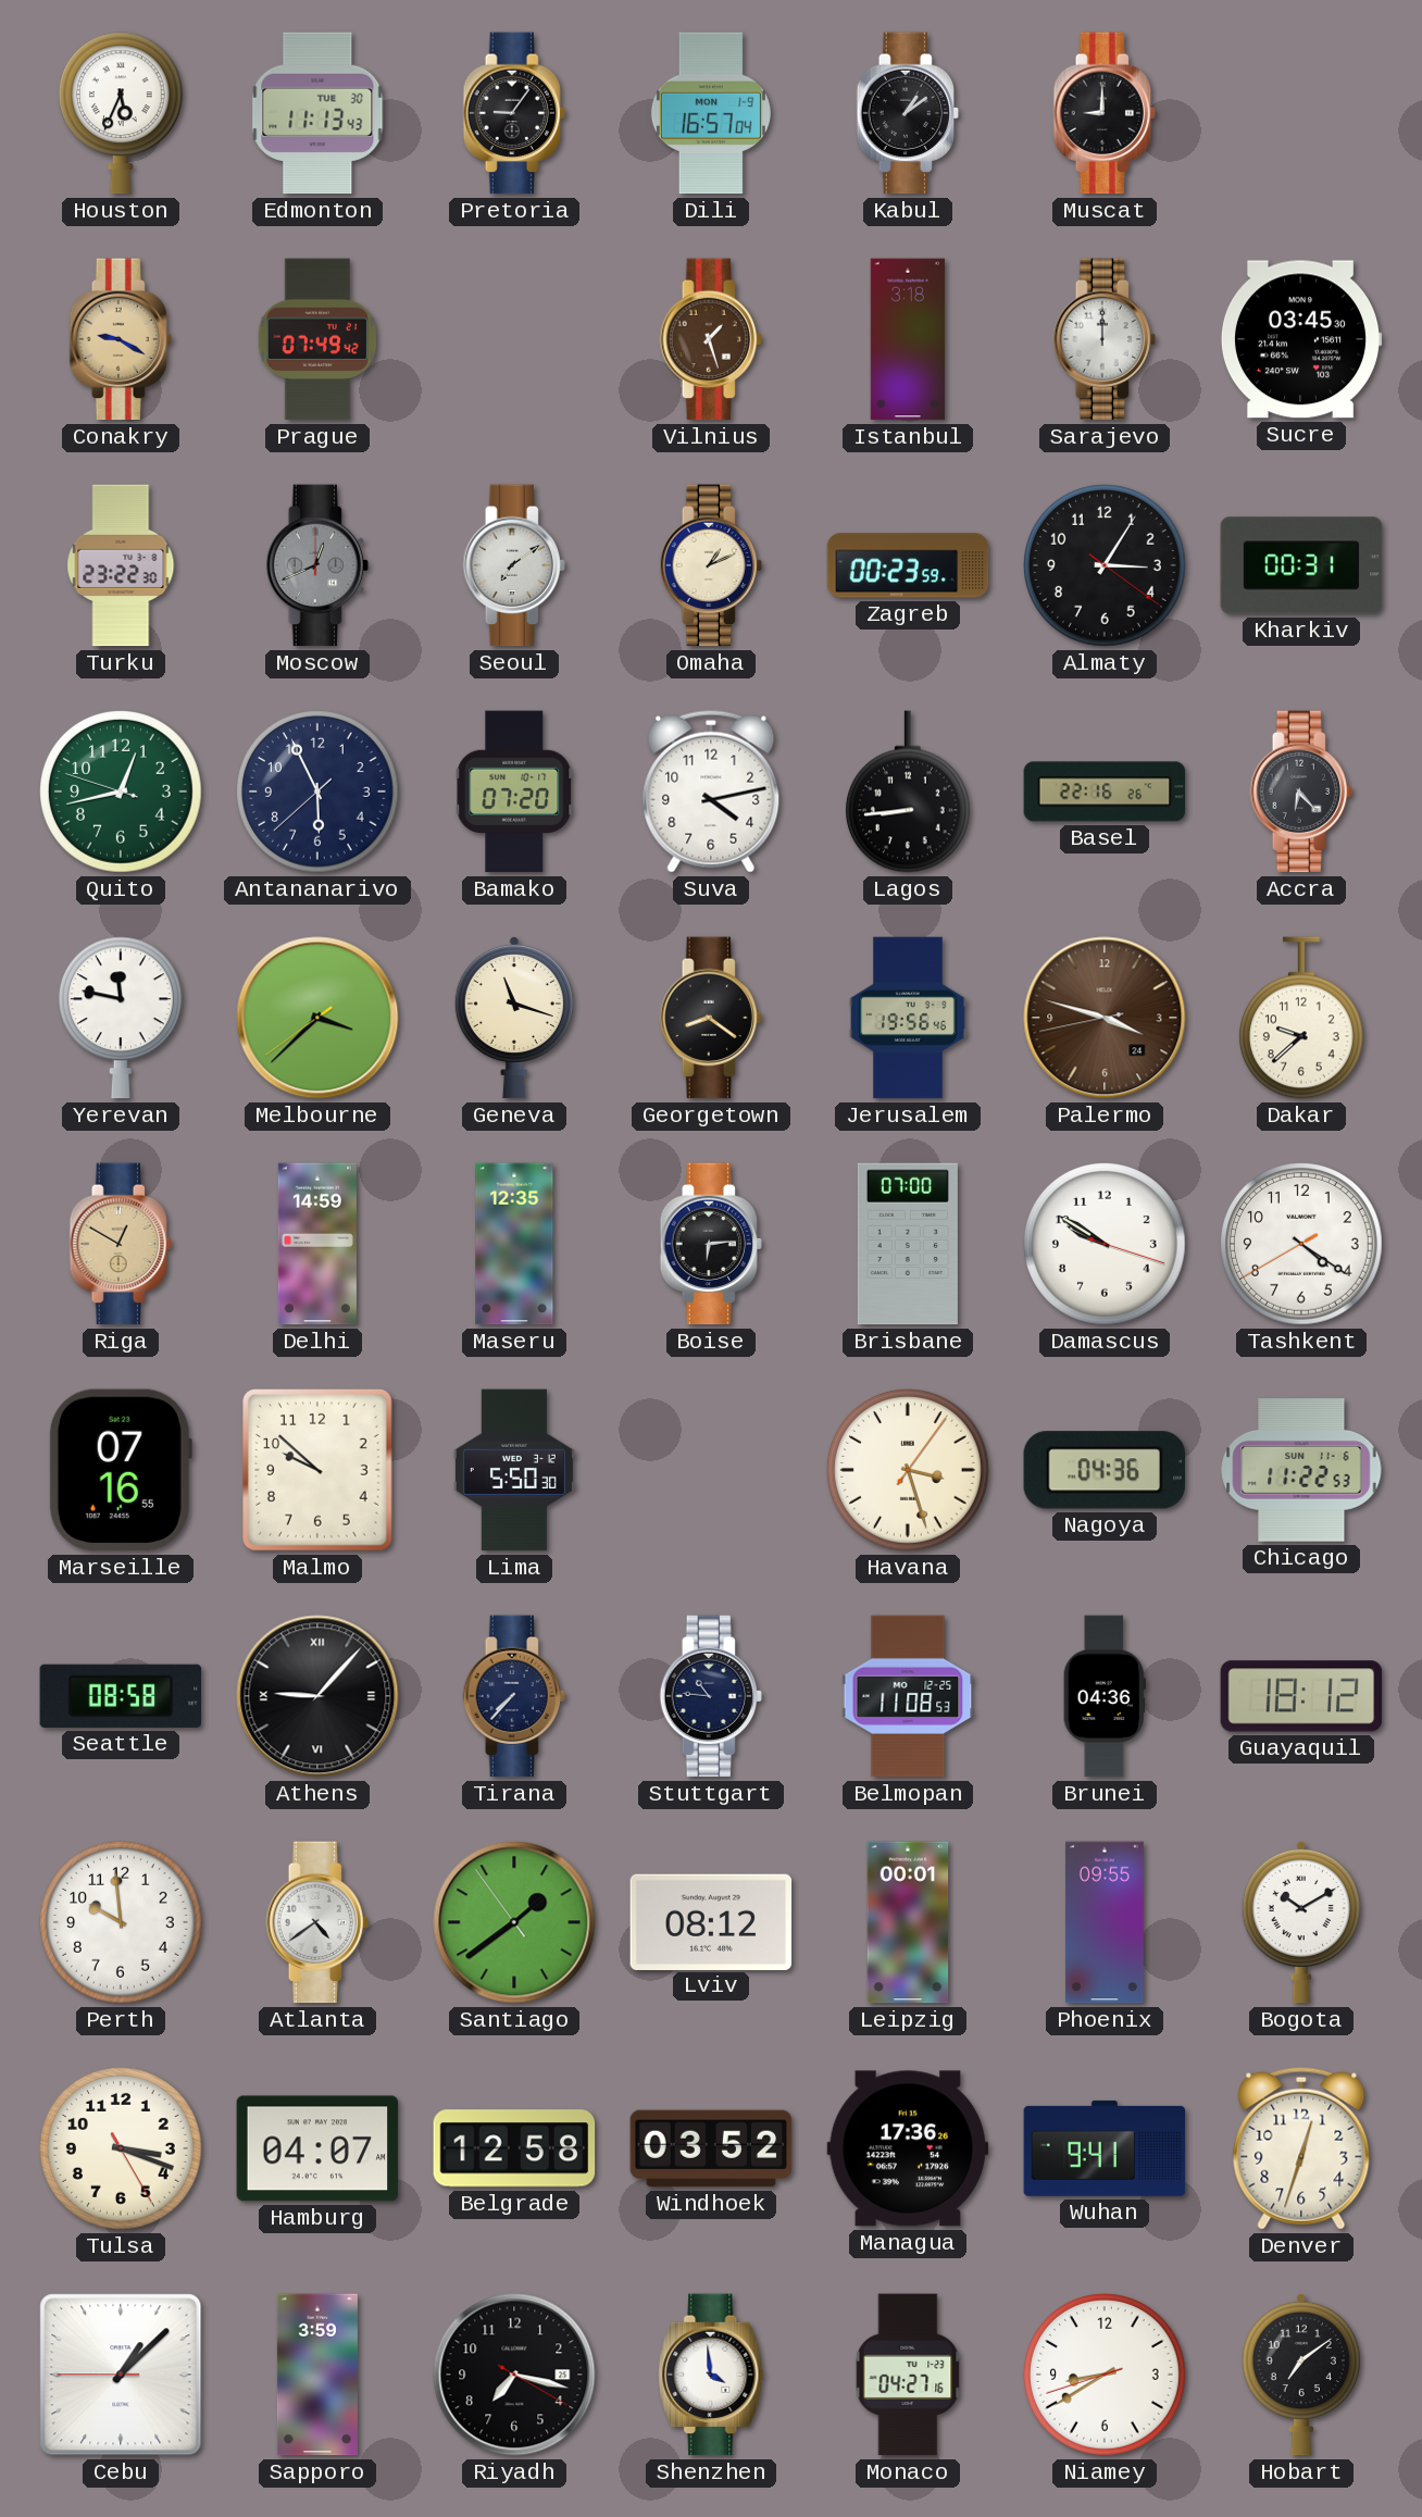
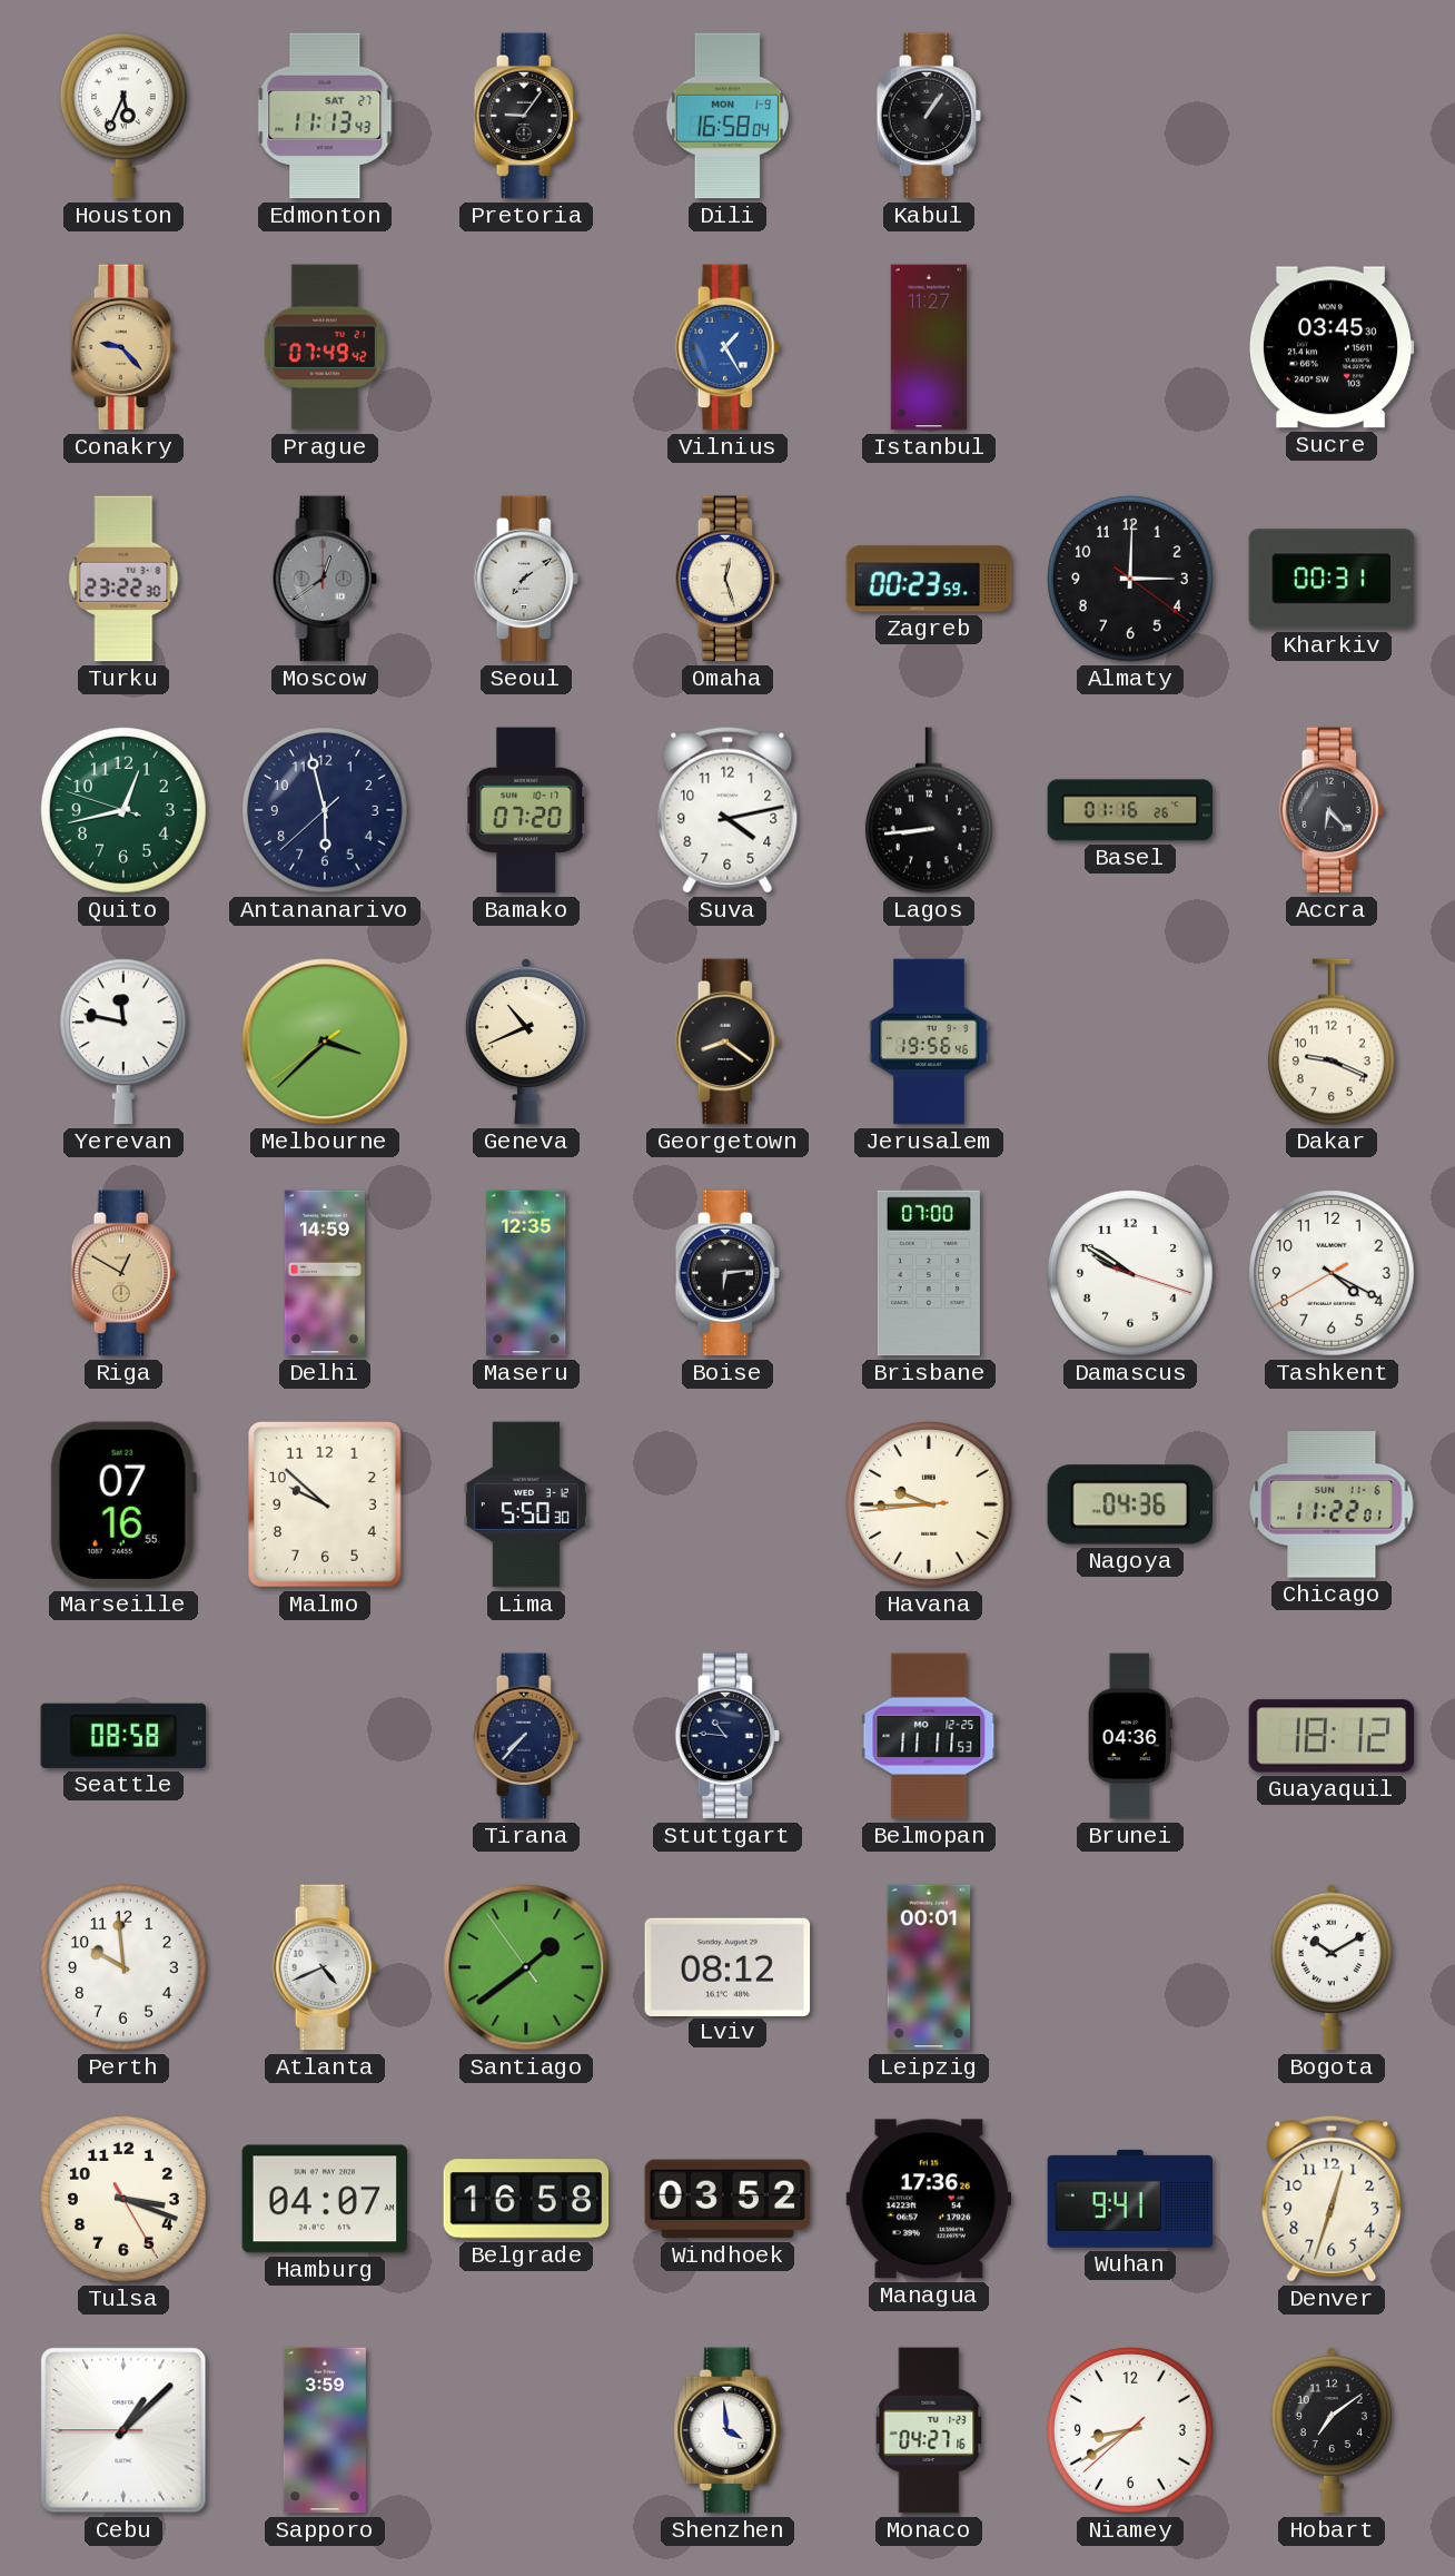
Edmonton date: TUE 30 -> SAT 27
Dili: 16:57 -> 16:58
Kabul: 1:09 -> 1:06
Muscat: 9:00 -> none
Conakry: 9:20 -> 9:23
Vilnius: 1:27 -> 1:25
Vilnius dial: brown -> blue
Istanbul: 3:18 -> 11:27
Sarajevo: 12:00 -> none
Moscow: 12:41 -> 12:39
Omaha: 1:11 -> 12:27
Almaty: 3:05 -> 3:00
Antananarivo: 5:55 -> 5:57
Basel: 22:16 -> 01:16
Geneva: 11:18 -> 10:41
Palermo: 3:47 -> none
Dakar: 9:38 -> 9:19
Tashkent: 4:20 -> 4:19
Havana: 3:27 -> 9:44
Chicago: 11:22:53 -> 11:22:01
Athens: 9:07 -> none
Belmopan: 11:08 -> 11:11
Atlanta: 4:39 -> 4:41
Phoenix: 09:55 -> none
Belgrade: 12:58 -> 16:58
Riyadh: 7:17 -> none
Niamey: 8:39:42 -> 8:39:38
